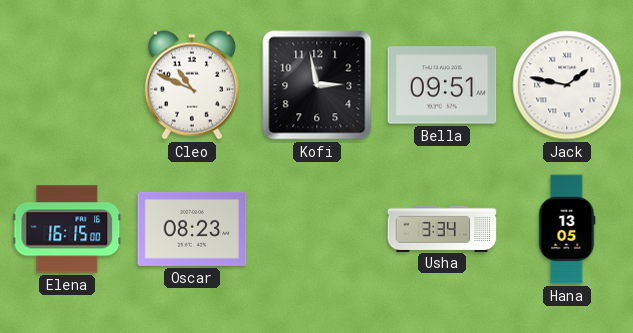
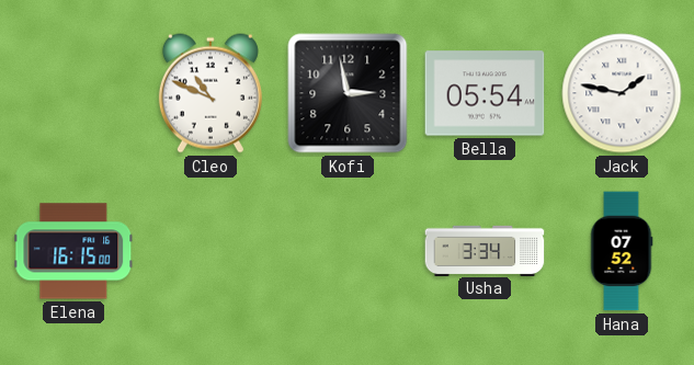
Bella: 09:51 -> 05:54
Oscar: 08:23 -> none
Hana: 13:05 -> 07:52
